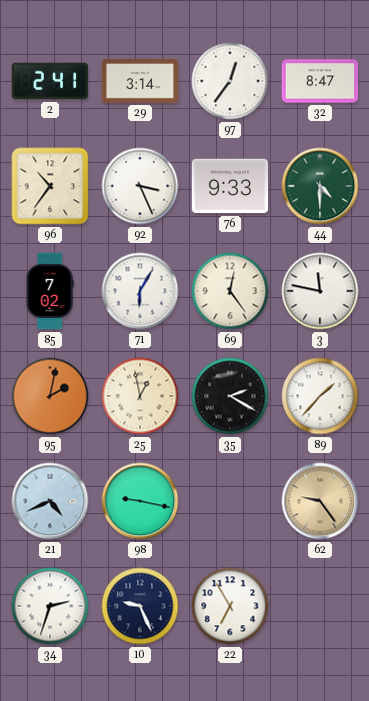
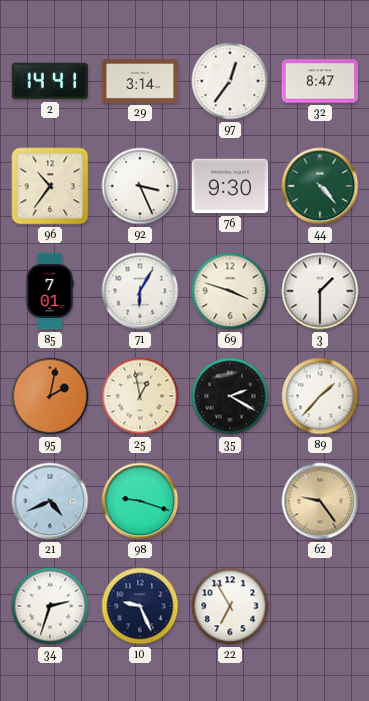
2: 2:41 -> 14:41
76: 9:33 -> 9:30
44: 4:30 -> 4:23
85: 7:02 -> 7:01
69: 12:24 -> 3:48
3: 11:47 -> 1:30
98: 9:17 -> 9:18
